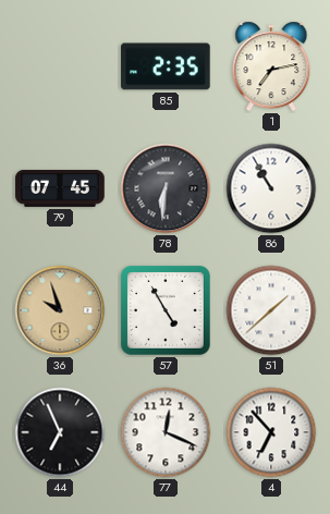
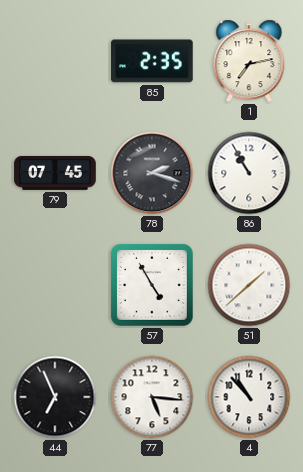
78: 6:31 -> 2:18
36: 9:57 -> none
77: 12:19 -> 5:16
4: 6:53 -> 10:53
